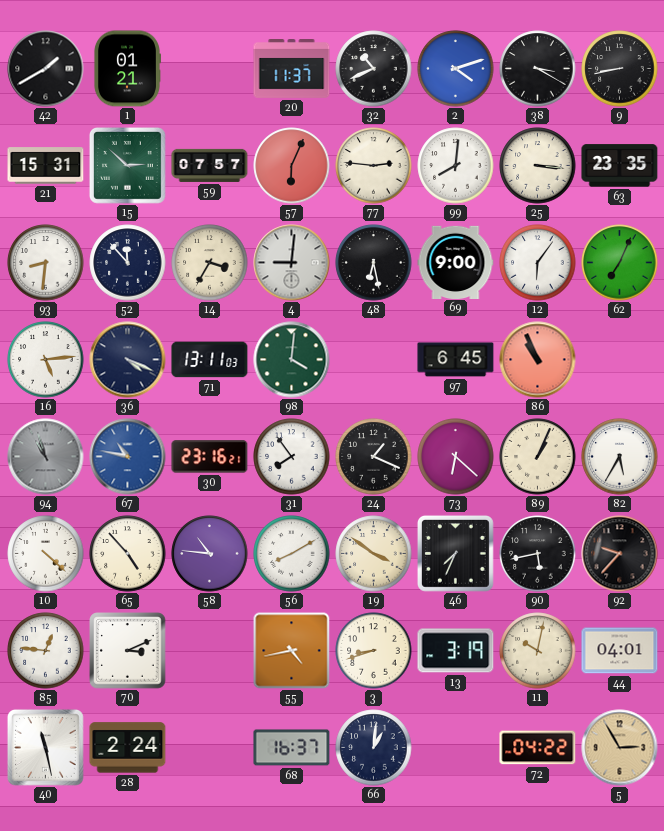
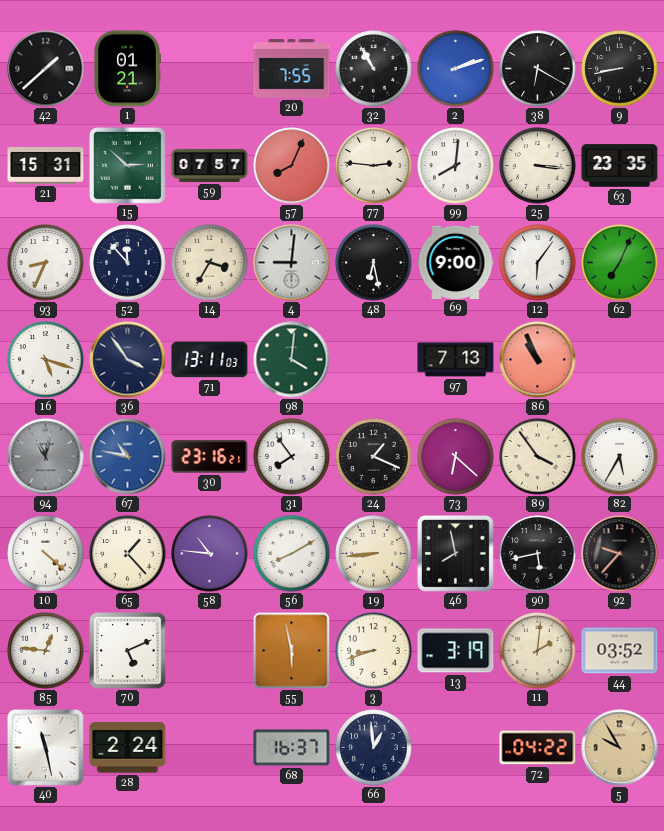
42: 1:40 -> 1:38
20: 11:37 -> 7:55
32: 10:41 -> 10:55
2: 4:12 -> 2:12
38: 3:20 -> 6:20
57: 6:04 -> 8:04
93: 8:31 -> 8:34
16: 5:14 -> 5:18
36: 4:19 -> 3:54
97: 6:45 -> 7:13
94: 10:57 -> 11:02
89: 1:04 -> 3:54
65: 4:53 -> 1:23
19: 3:51 -> 8:44
46: 7:34 -> 7:58
70: 3:11 -> 5:11
55: 4:43 -> 5:58
11: 10:02 -> 2:01
44: 04:01 -> 03:52
66: 1:01 -> 12:59
5: 2:55 -> 9:55
